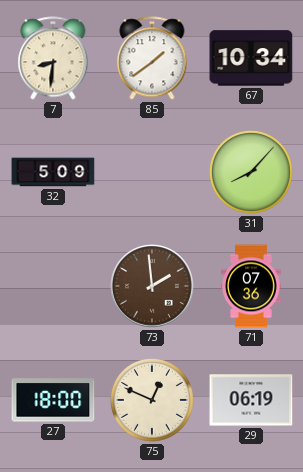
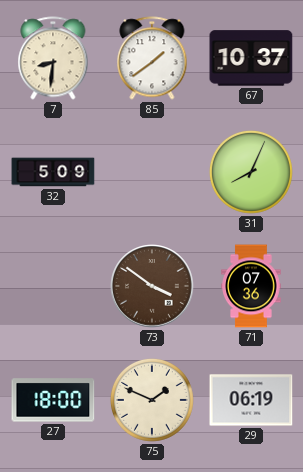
67: 10:34 -> 10:37
31: 8:07 -> 8:04
73: 1:59 -> 3:51
75: 12:49 -> 1:49
